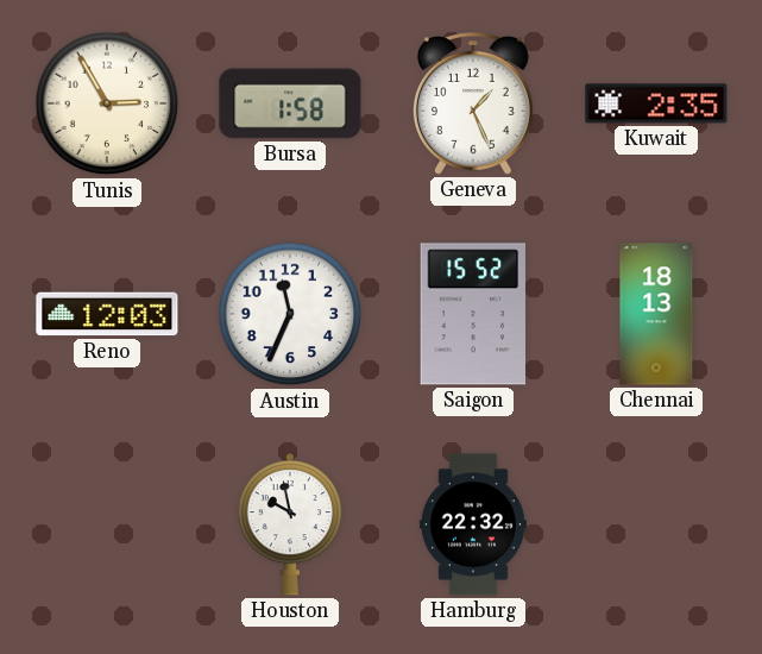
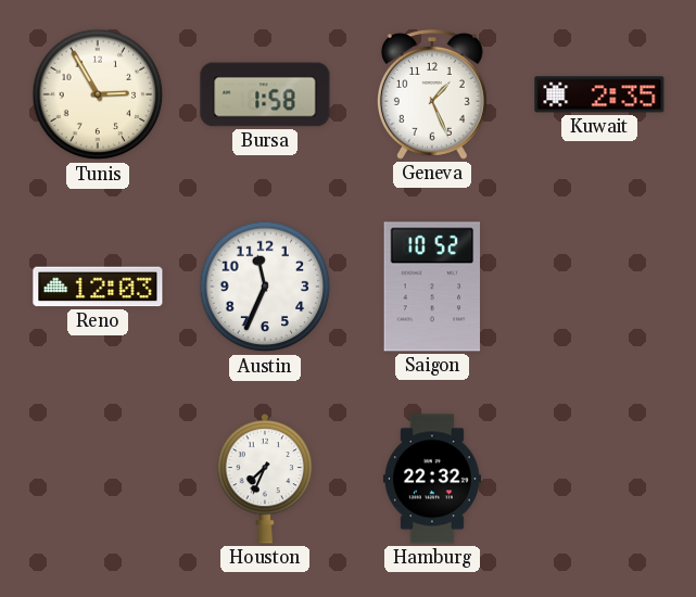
Saigon: 15:52 -> 10:52
Chennai: 18:13 -> none
Houston: 9:58 -> 7:34
